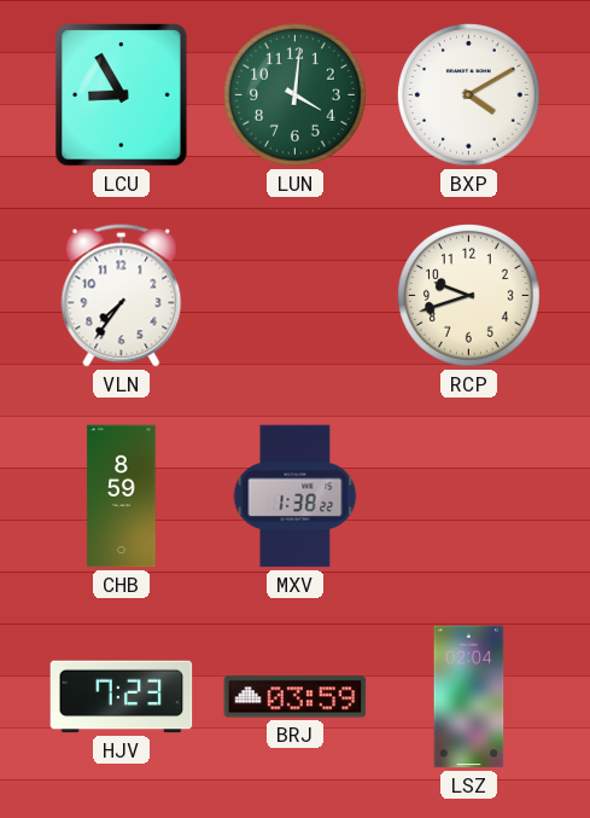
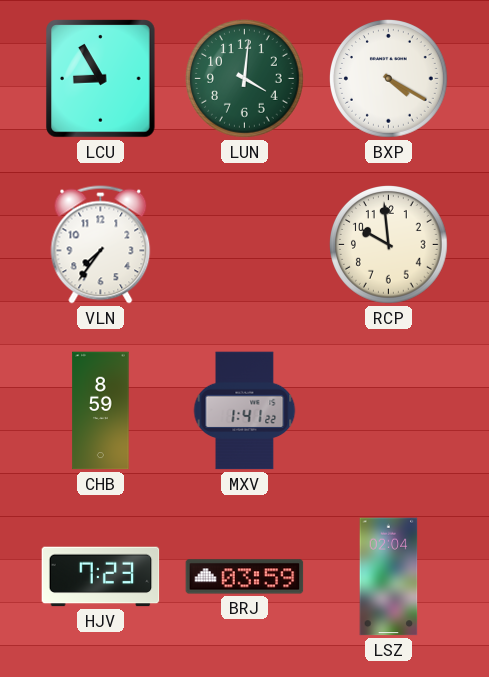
BXP: 4:10 -> 4:20
RCP: 9:42 -> 9:59
MXV: 1:38 -> 1:41
